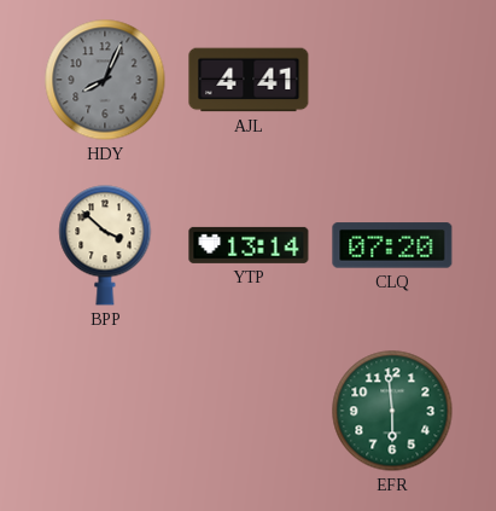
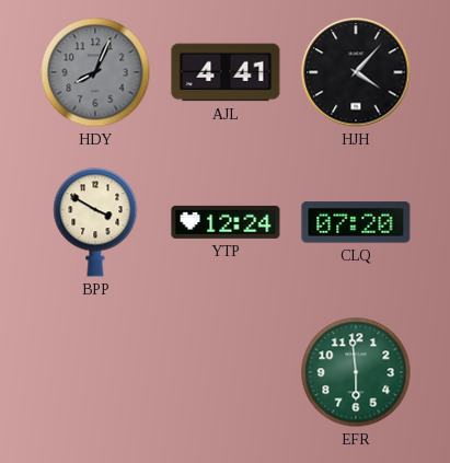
HJH: none -> 4:07
BPP: 3:52 -> 3:50
YTP: 13:14 -> 12:24
